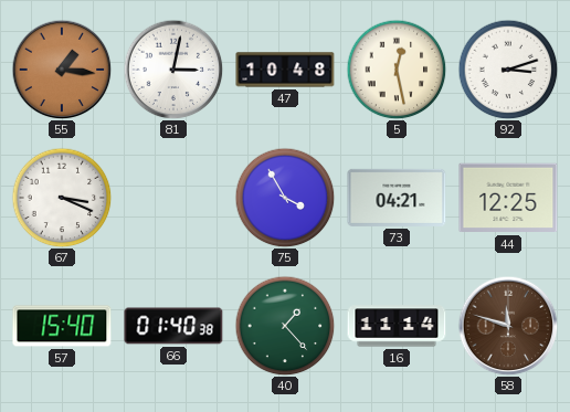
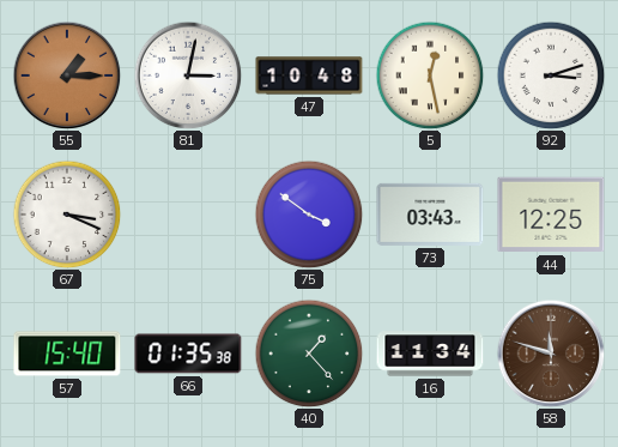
55: 1:16 -> 1:15
75: 3:55 -> 3:51
73: 04:21 -> 03:43
66: 01:40 -> 01:35
16: 11:14 -> 11:34
